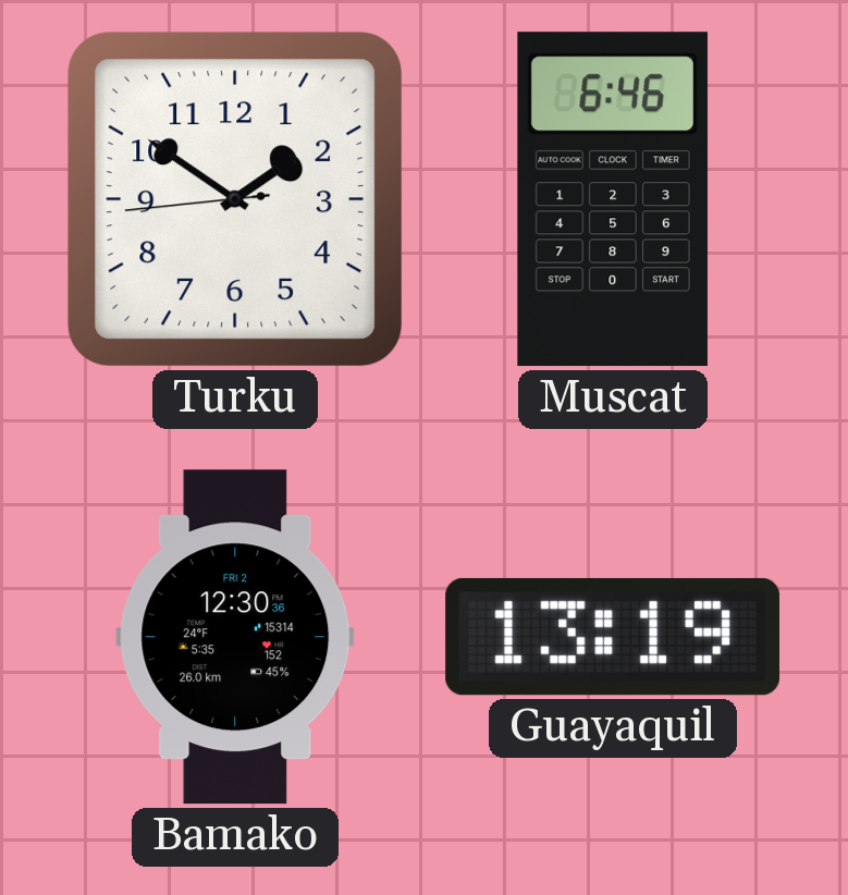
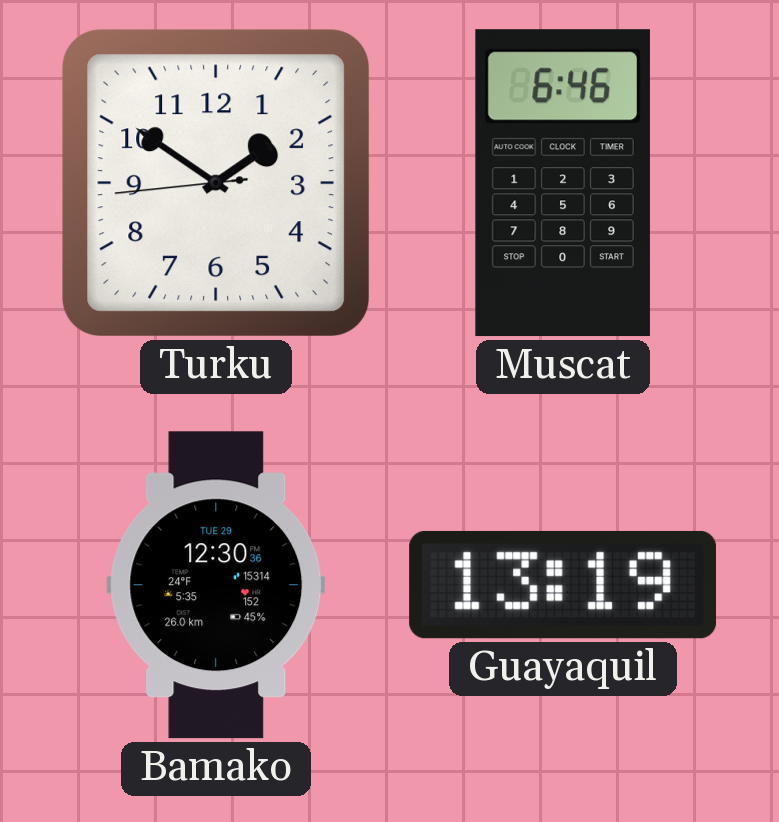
Bamako date: FRI 2 -> TUE 29
